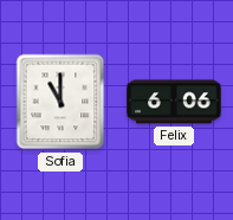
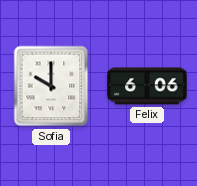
Sofia: 11:00 -> 10:00
